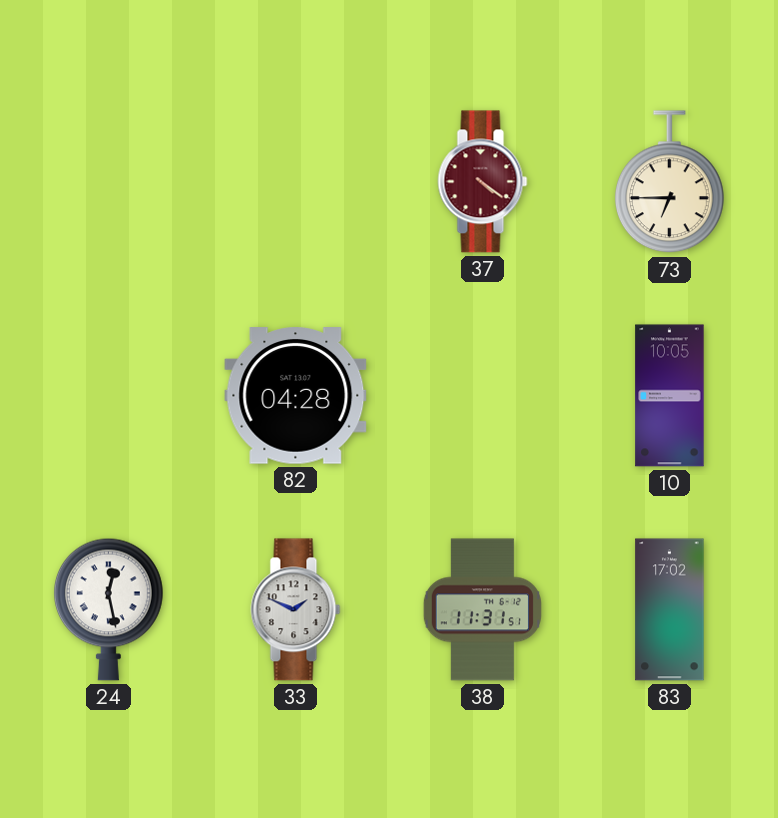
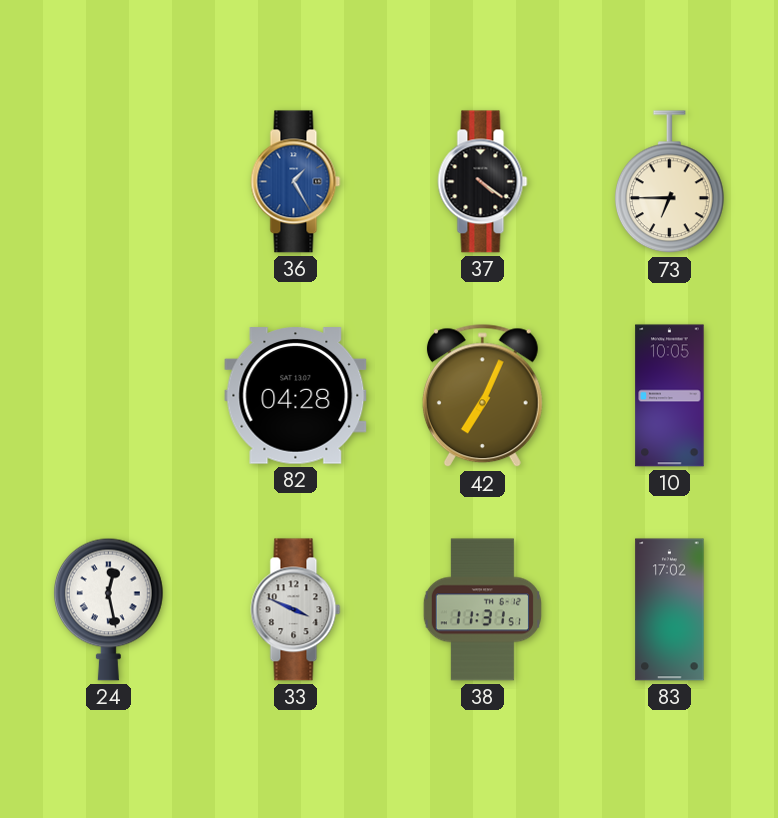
36: none -> 1:25
37 dial: burgundy -> black
42: none -> 7:04
33: 1:49 -> 3:49
